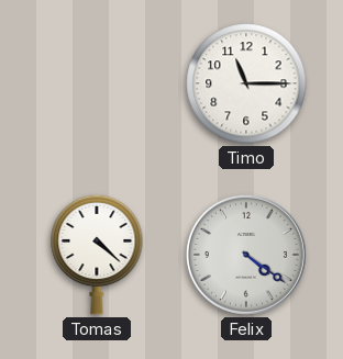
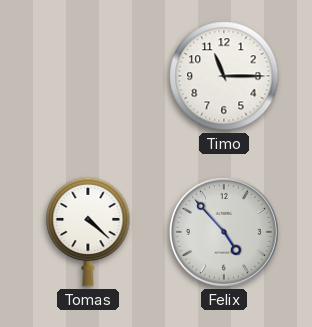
Felix: 4:21 -> 4:53
